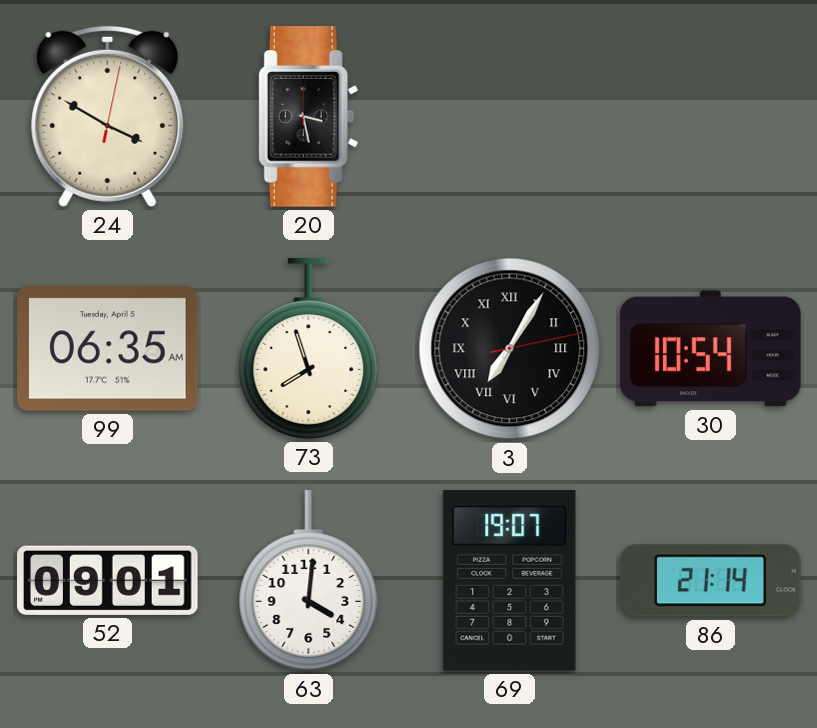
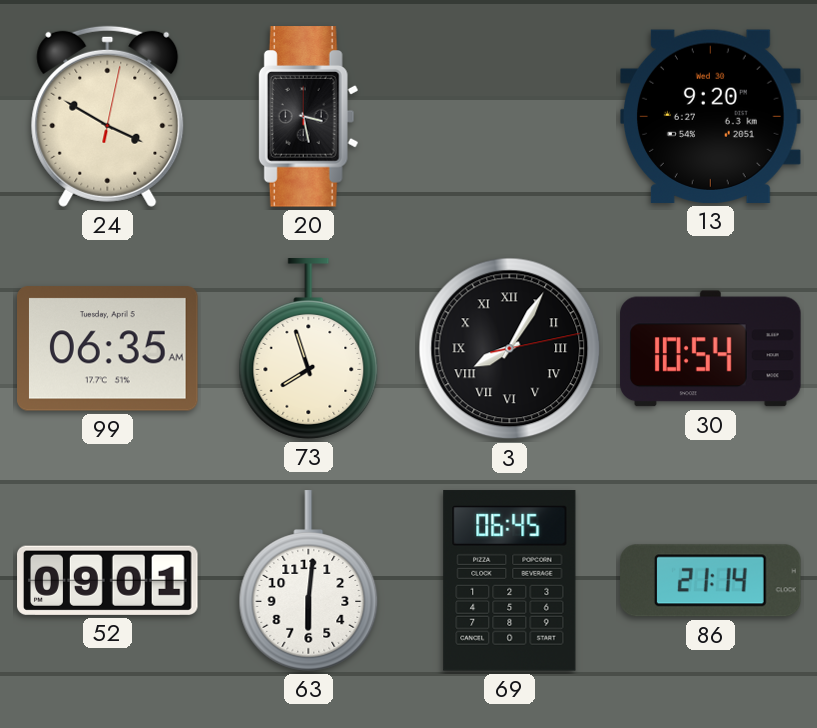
13: none -> 9:20
3: 7:05 -> 8:05
63: 4:01 -> 6:01
69: 19:07 -> 06:45
